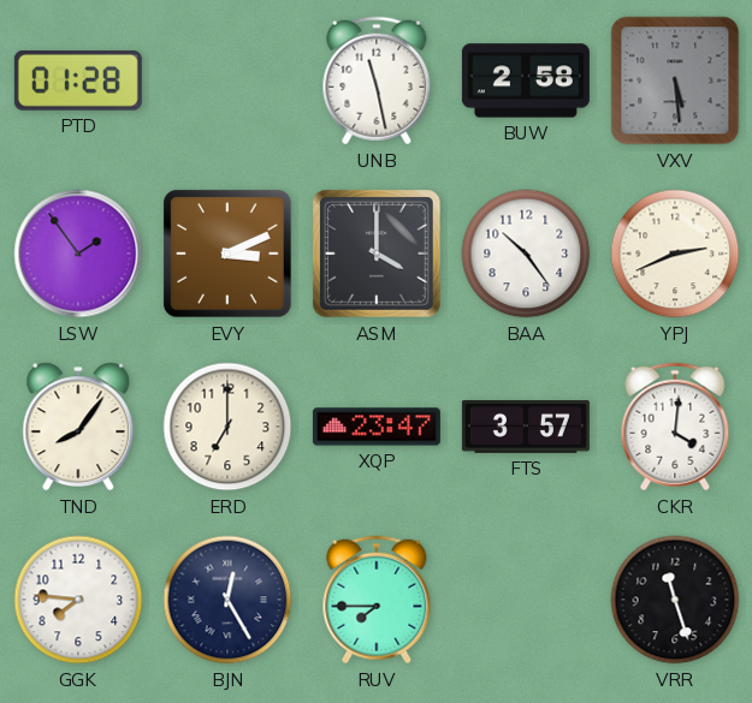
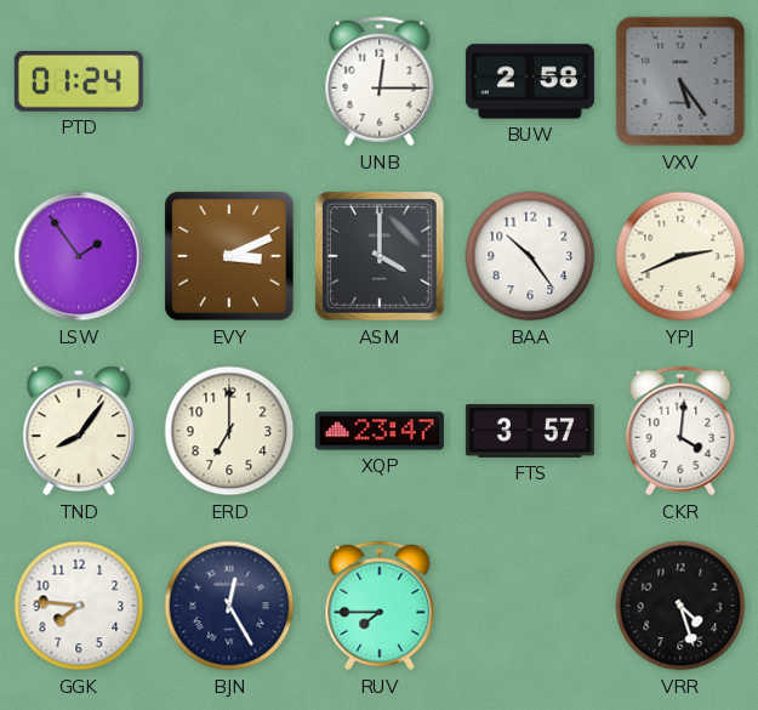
PTD: 01:28 -> 01:24
UNB: 11:28 -> 12:15
VXV: 5:29 -> 5:24
VRR: 11:27 -> 4:27
